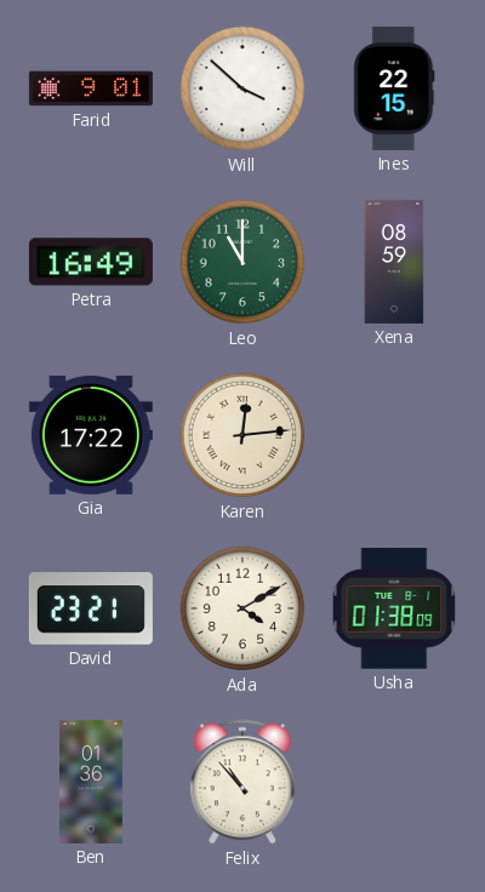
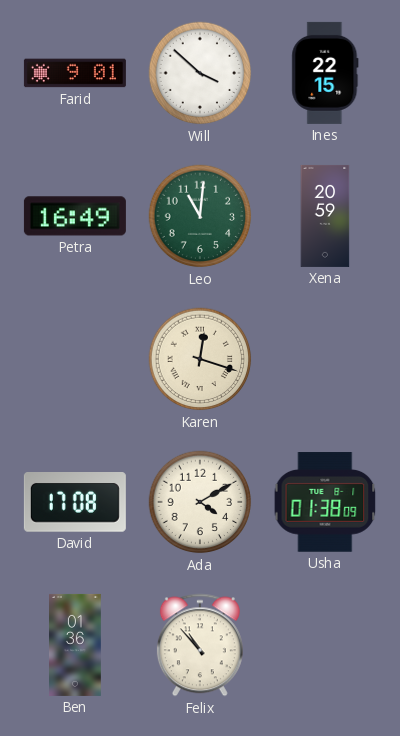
Leo: 11:00 -> 11:01
Xena: 08:59 -> 20:59
Gia: 17:22 -> none
Karen: 12:14 -> 12:18
David: 23:21 -> 17:08
